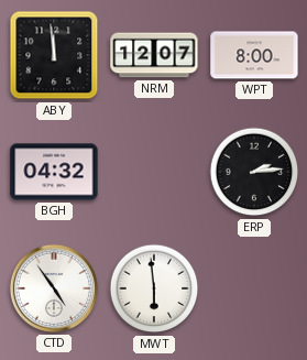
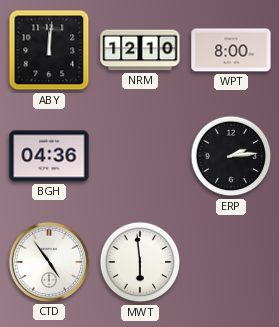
ABY: 11:59 -> 12:01
NRM: 12:07 -> 12:10
BGH: 04:32 -> 04:36
